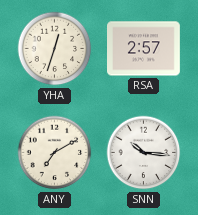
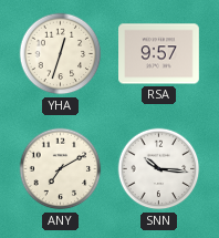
RSA: 2:57 -> 9:57
